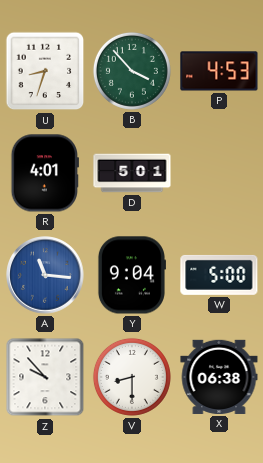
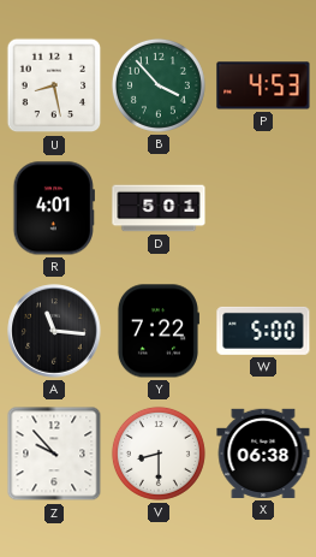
U: 8:33 -> 8:28
A dial: blue -> black
Y: 9:04 -> 7:22
